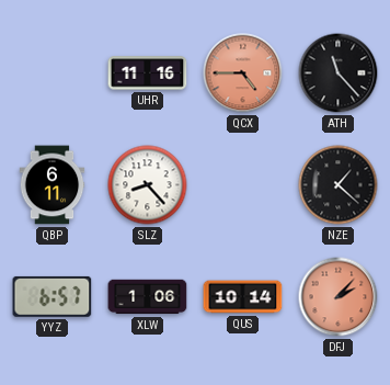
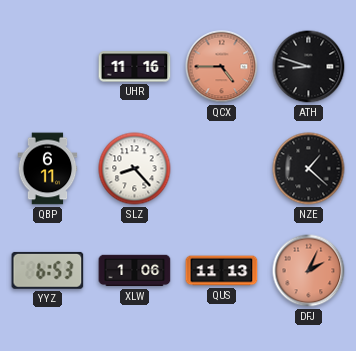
ATH: 11:23 -> 8:48
YYZ: 6:57 -> 6:53
QUS: 10:14 -> 11:13
DFJ: 2:07 -> 2:04
